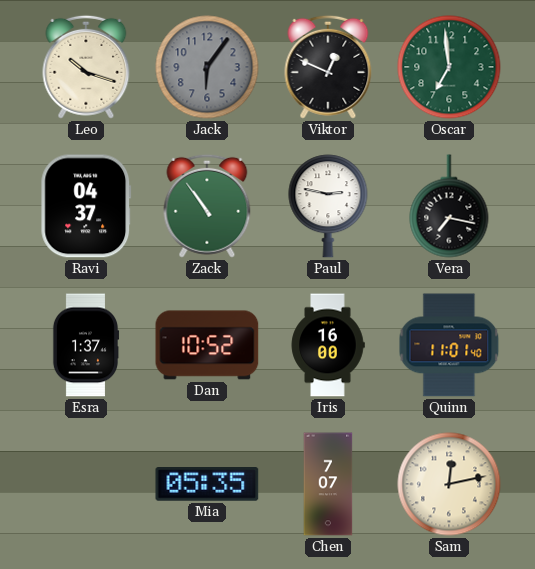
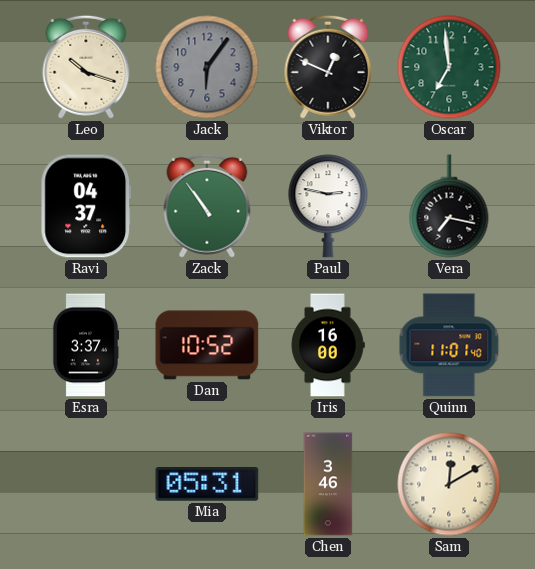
Esra: 1:37 -> 3:37
Mia: 05:35 -> 05:31
Chen: 7:07 -> 3:46
Sam: 12:13 -> 12:10
